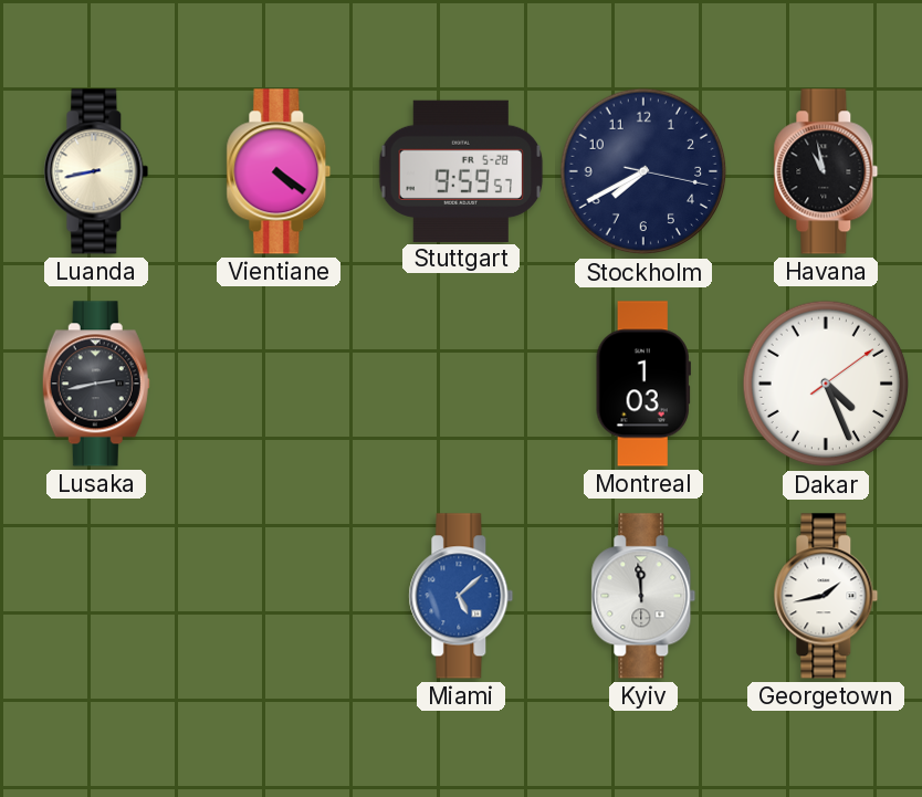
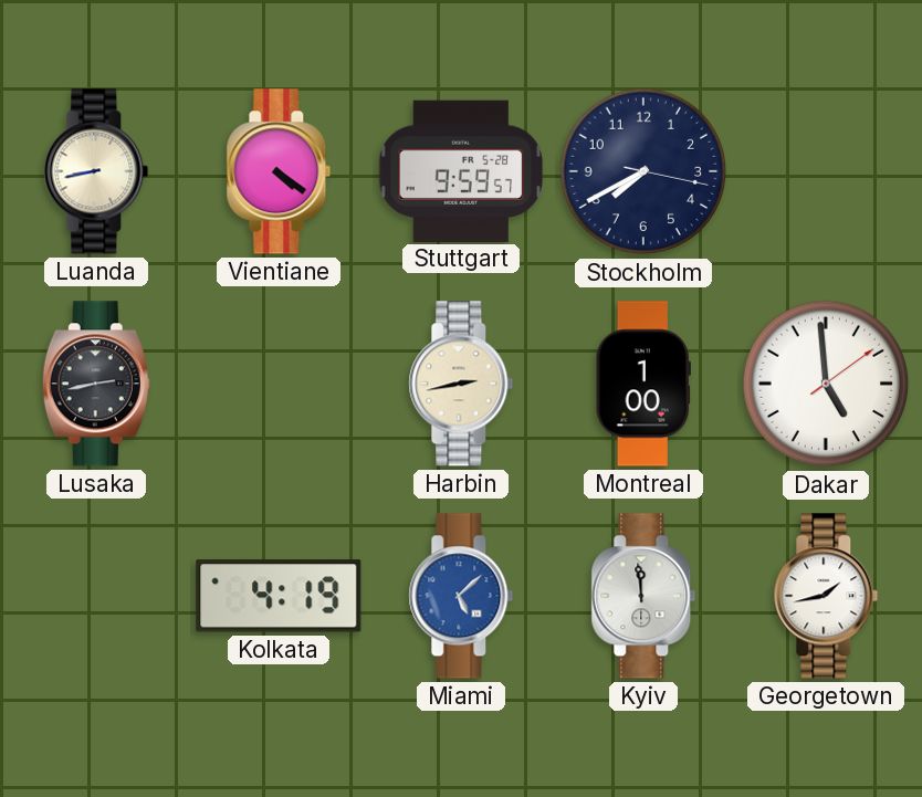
Havana: 10:58 -> none
Harbin: none -> 2:43
Montreal: 1:03 -> 1:00
Dakar: 4:26 -> 4:59
Kolkata: none -> 4:19
